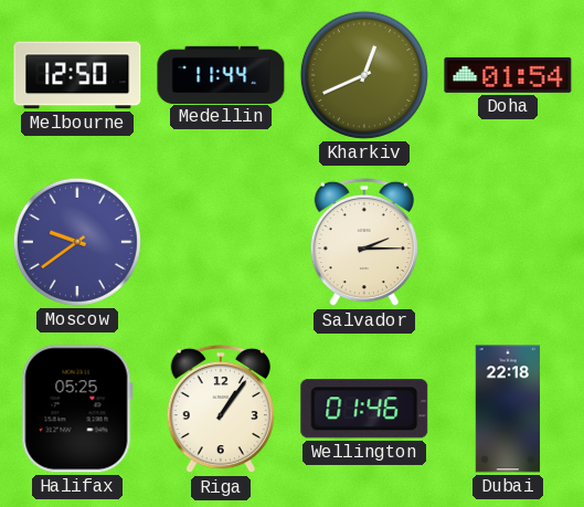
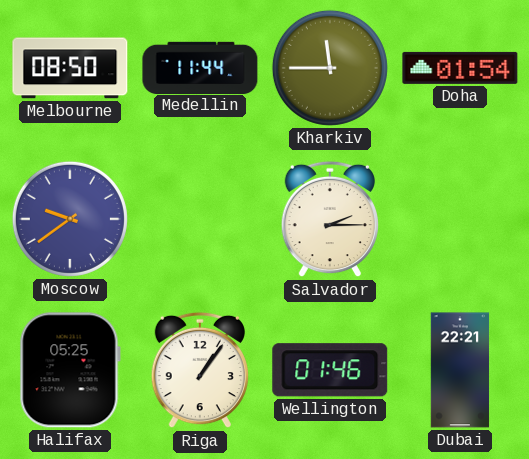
Melbourne: 12:50 -> 08:50
Kharkiv: 12:41 -> 11:45
Dubai: 22:18 -> 22:21
